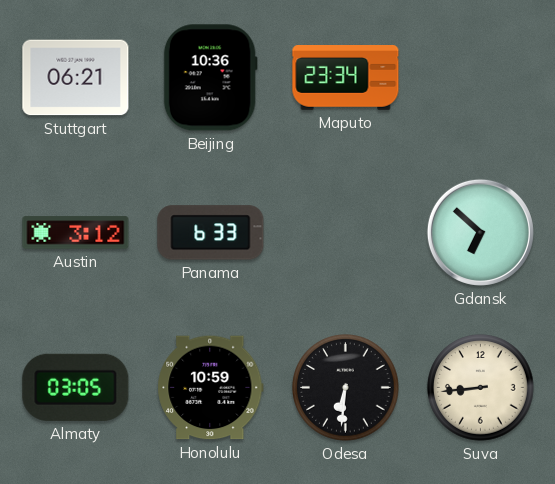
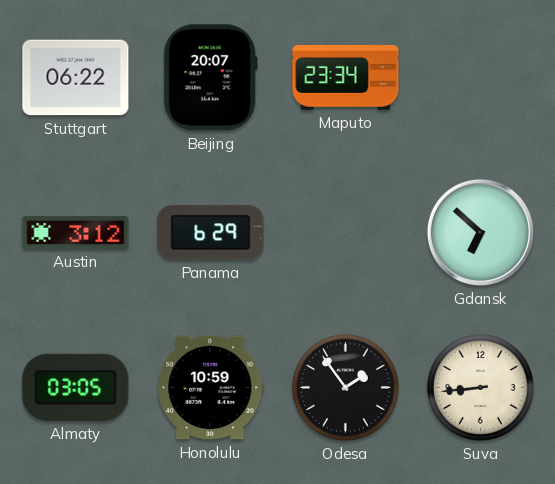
Stuttgart: 06:21 -> 06:22
Beijing: 10:36 -> 20:07
Panama: 6:33 -> 6:29
Odesa: 6:31 -> 1:54
